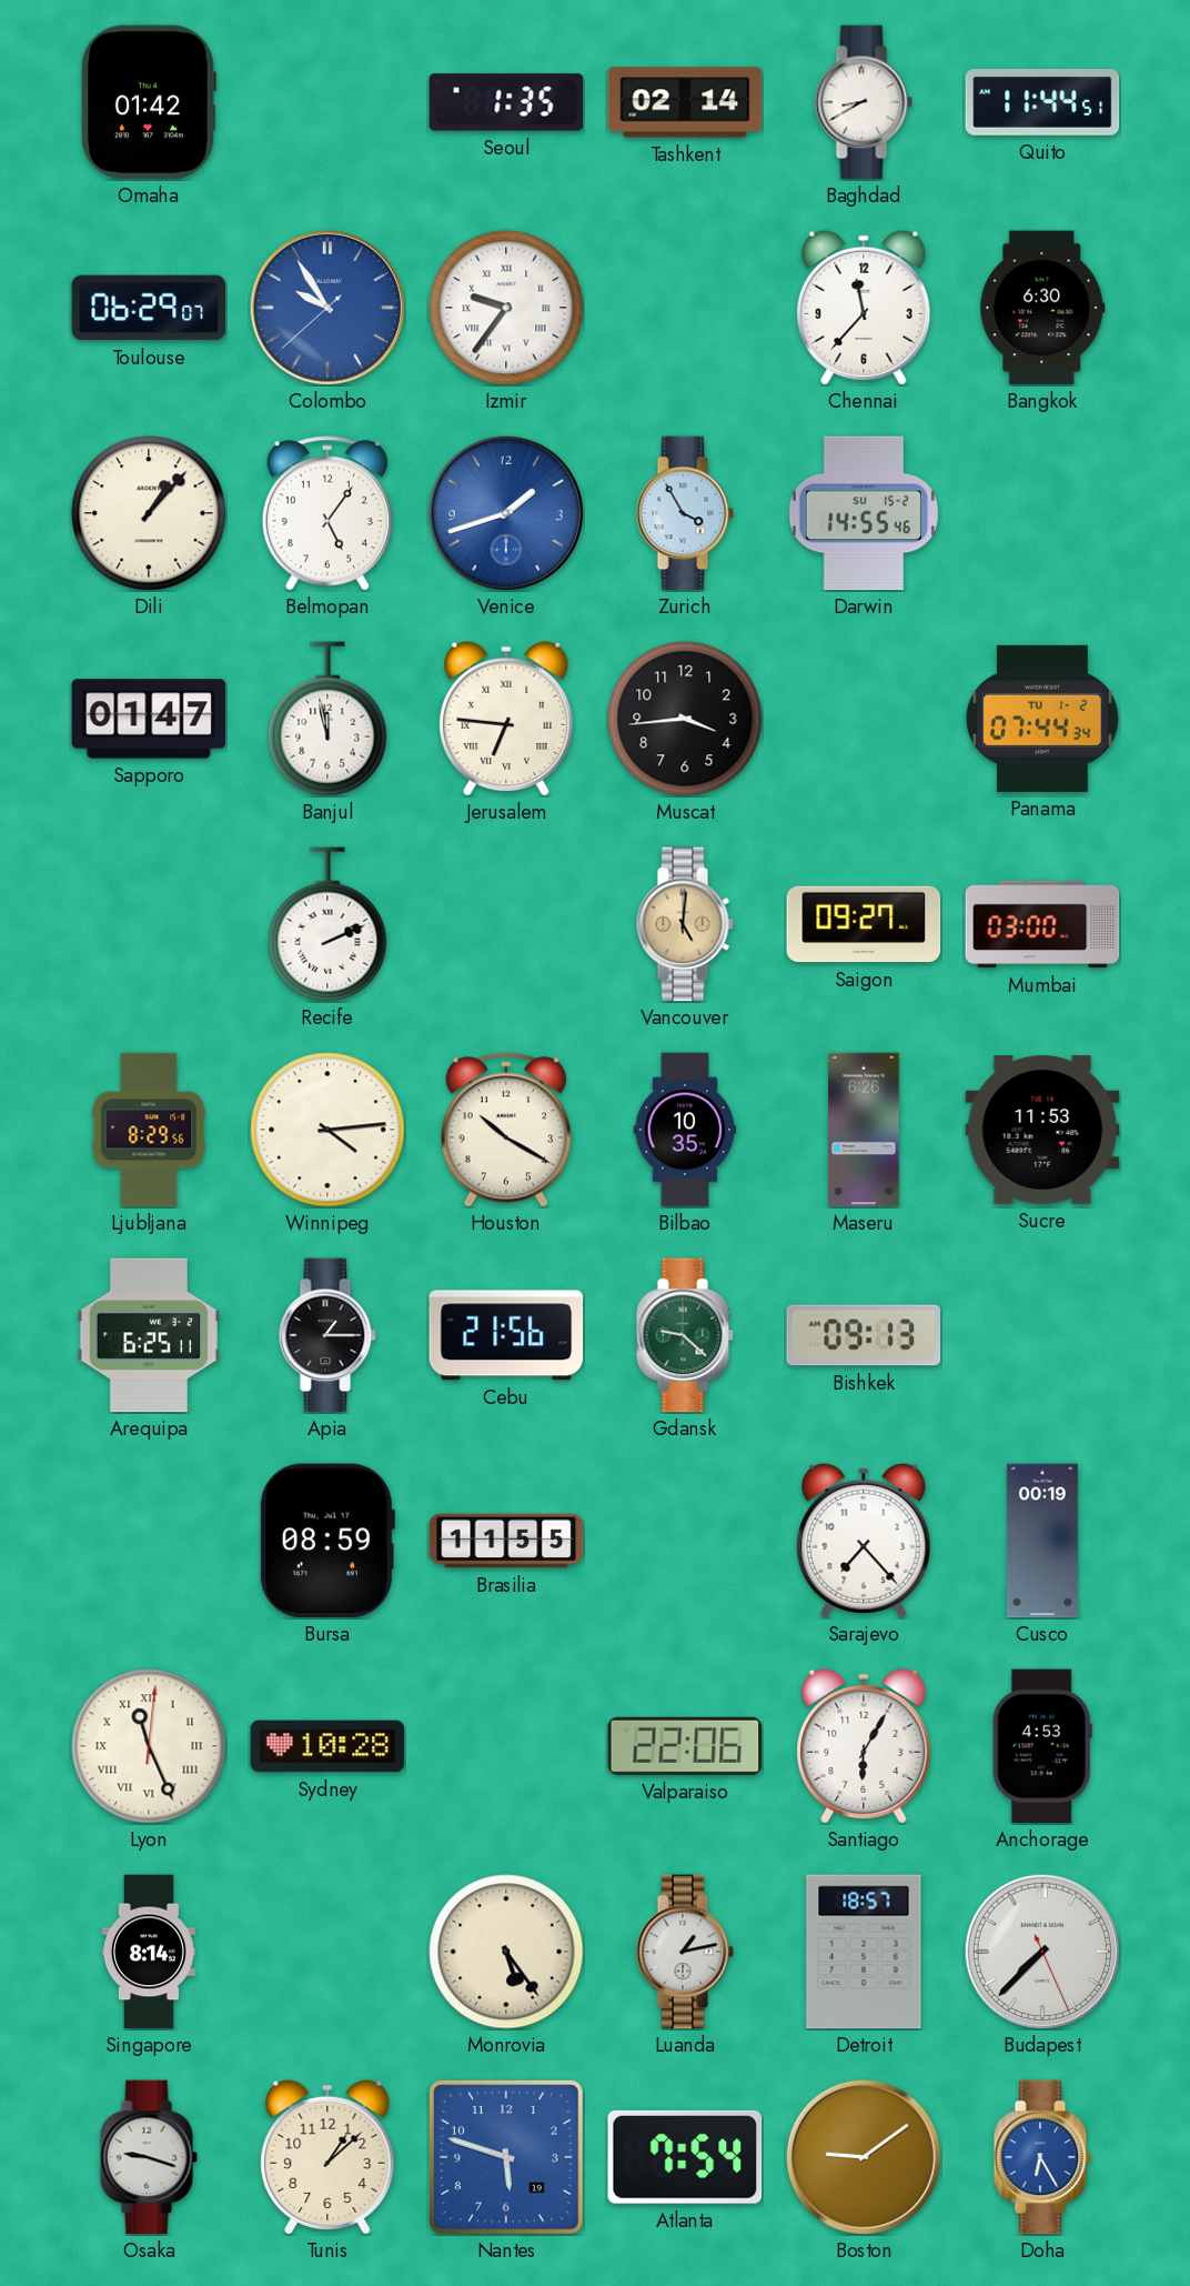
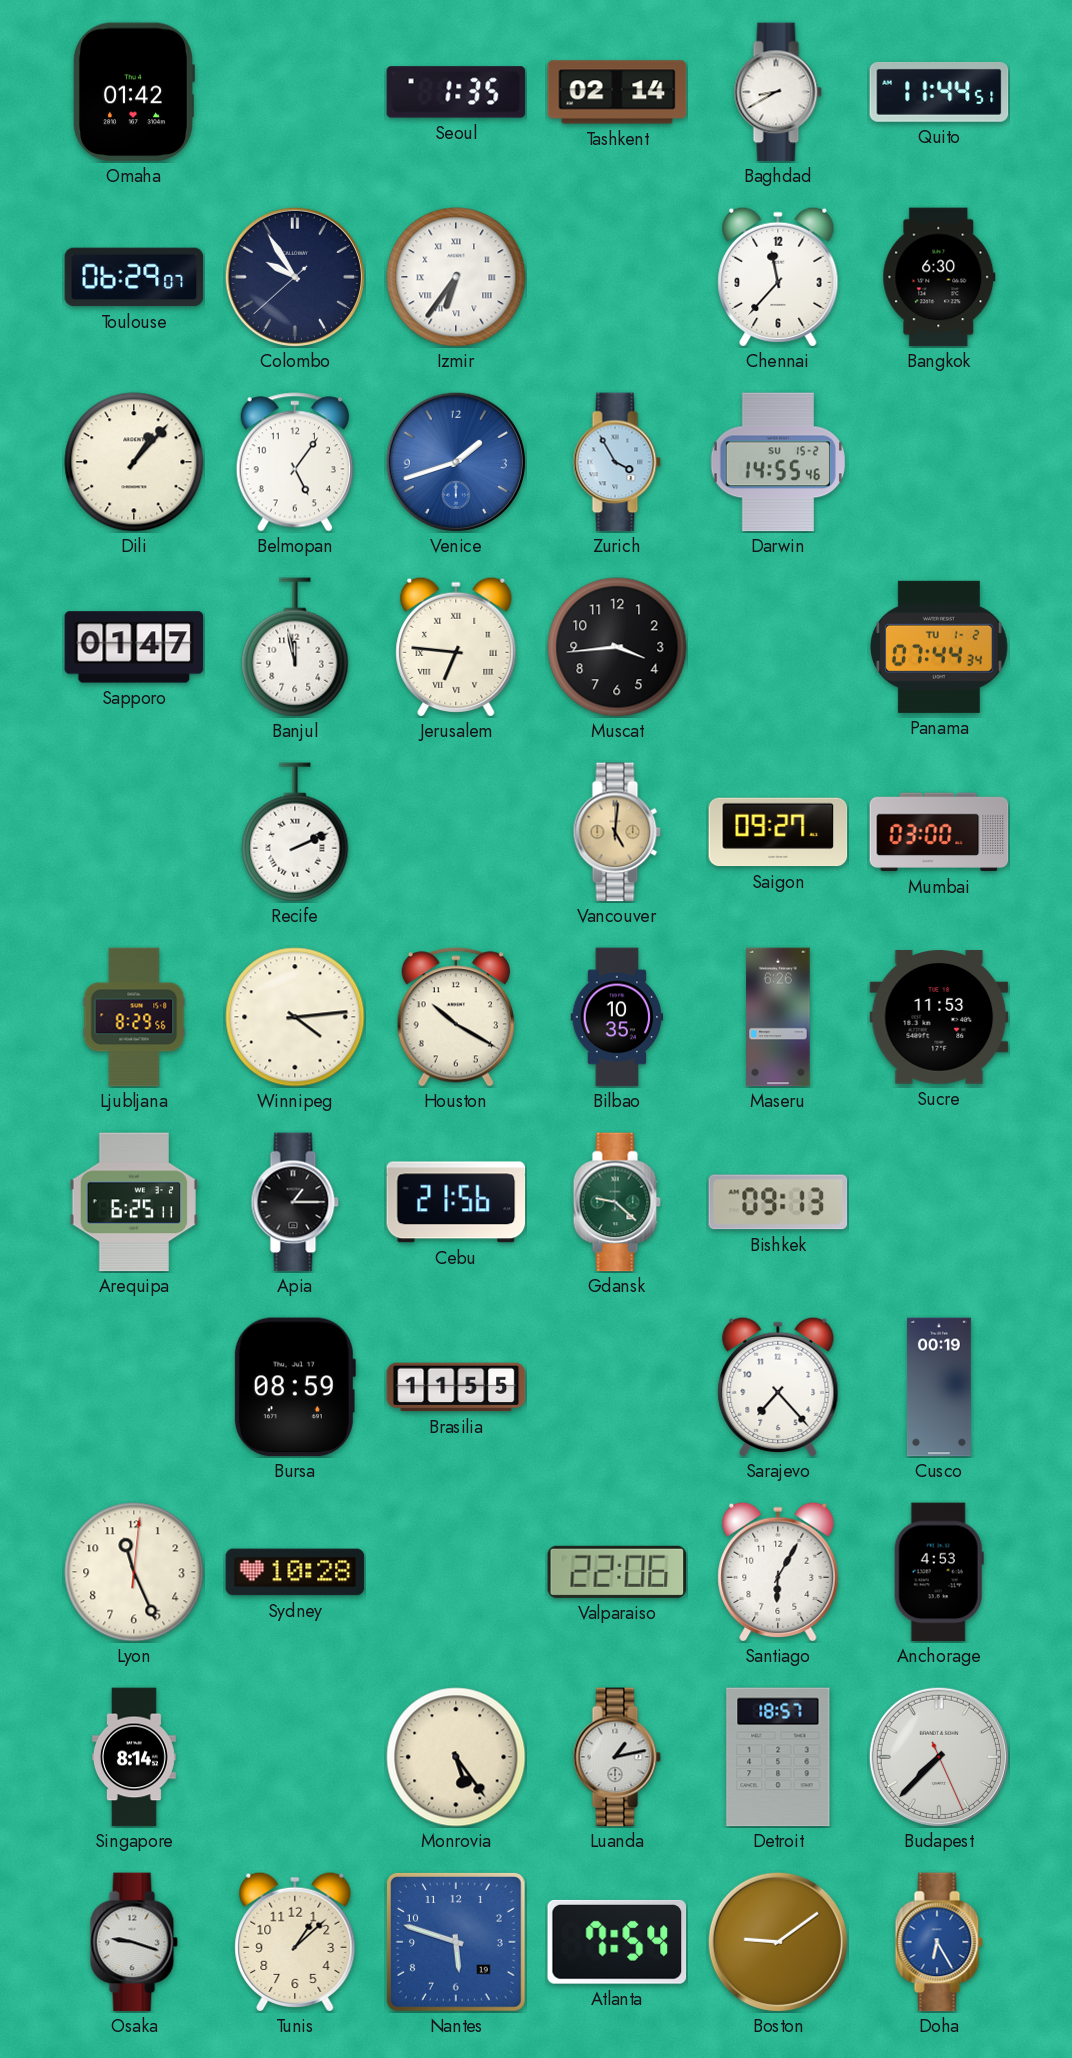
Colombo dial: blue -> navy
Izmir: 9:36 -> 6:36
Lyon numerals: Roman -> Arabic
